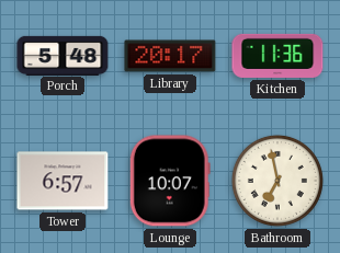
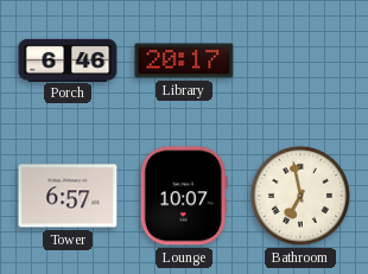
Porch: 5:48 -> 6:46
Kitchen: 11:36 -> none
